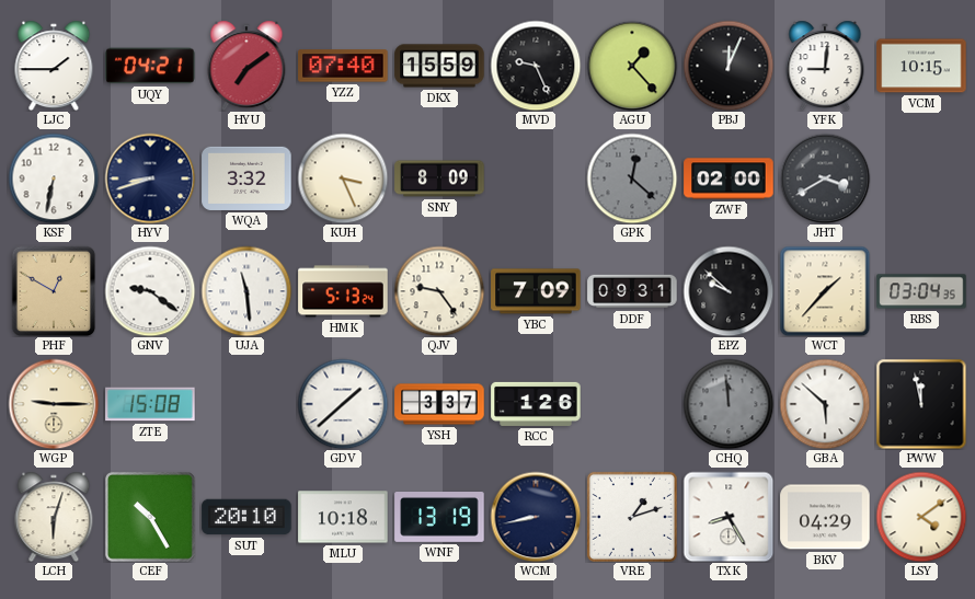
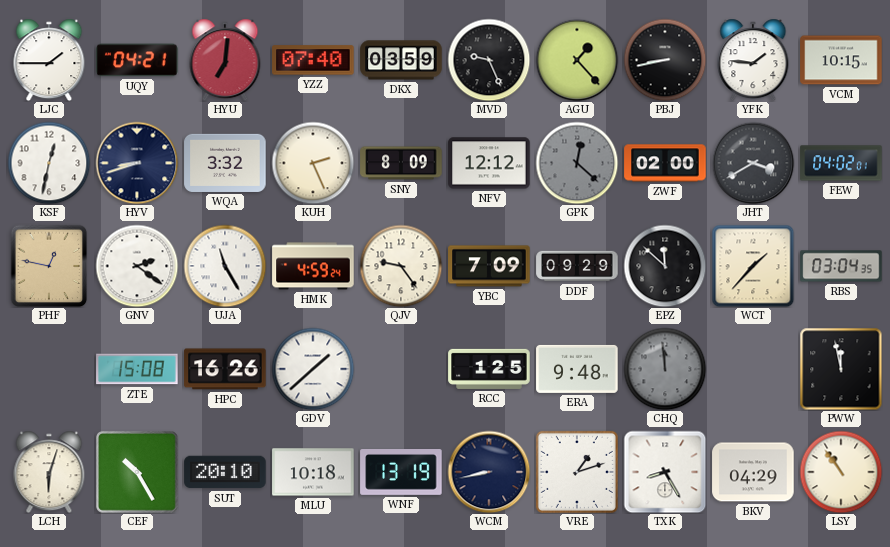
HYU: 7:09 -> 7:01
DKX: 15:59 -> 03:59
PBJ: 12:04 -> 8:43
YFK: 9:01 -> 1:46
KSF: 6:32 -> 12:32
KUH: 3:26 -> 2:26
NFV: none -> 12:12
FEW: none -> 04:02
PHF: 12:50 -> 12:47
GNV: 9:21 -> 2:21
UJA: 11:29 -> 11:25
HMK: 5:13 -> 4:59
DDF: 09:31 -> 09:29
EPZ: 9:52 -> 11:52
WGP: 9:15 -> none
HPC: none -> 16:26
YSH: 3:37 -> none
RCC: 1:26 -> 1:25
ERA: none -> 9:48
GBA: 5:52 -> none
LSY: 4:09 -> 10:54
